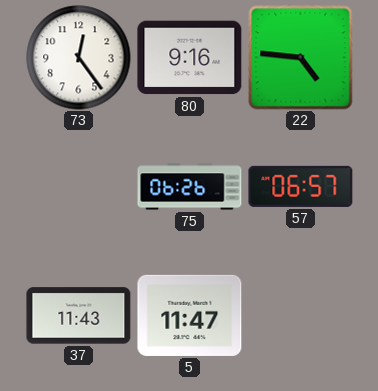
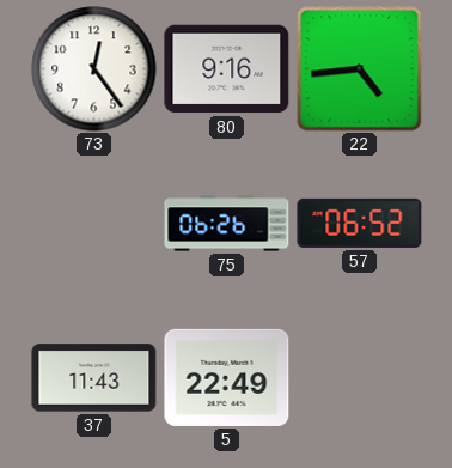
22: 4:46 -> 4:44
57: 06:57 -> 06:52
5: 11:47 -> 22:49
